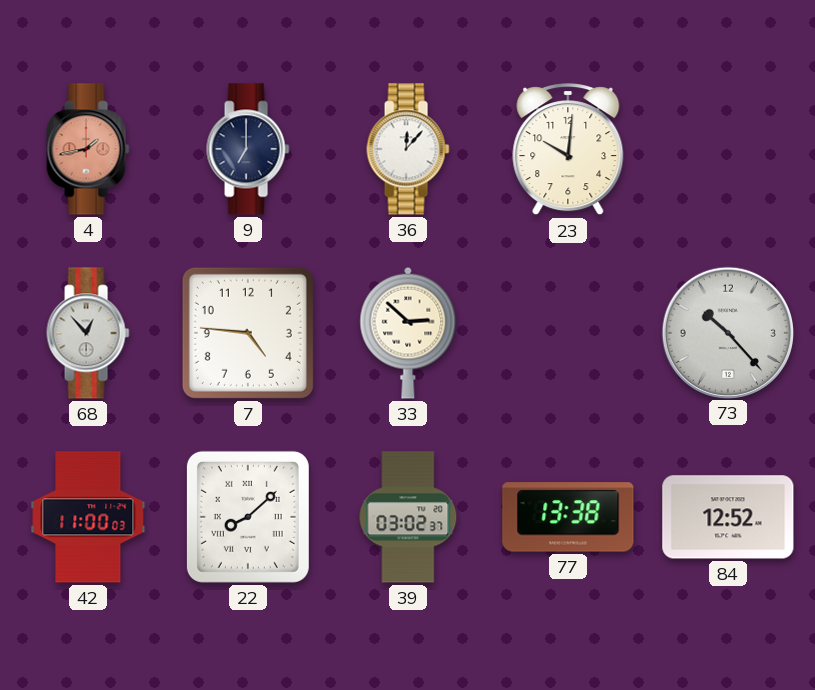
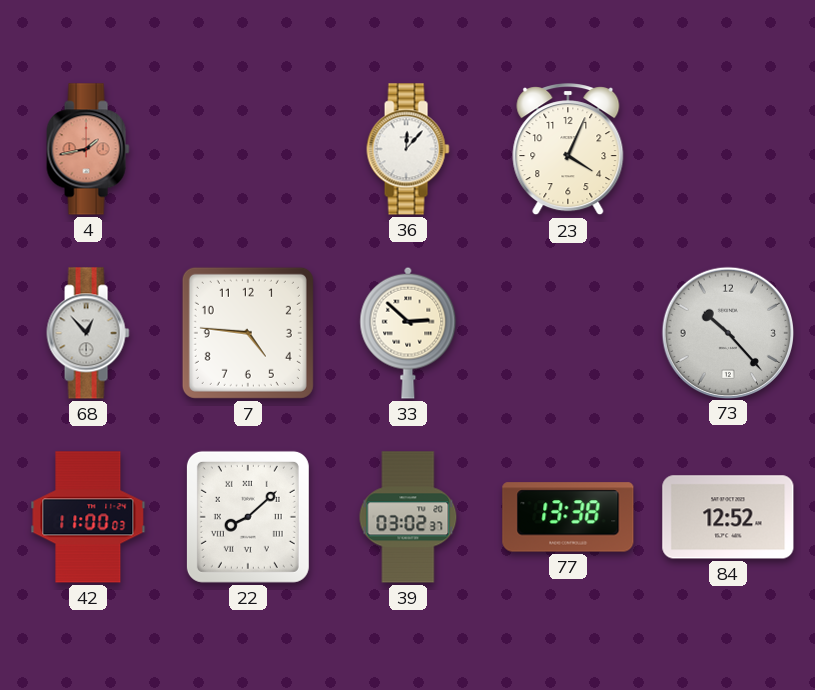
9: 7:00 -> none
23: 10:01 -> 4:04
